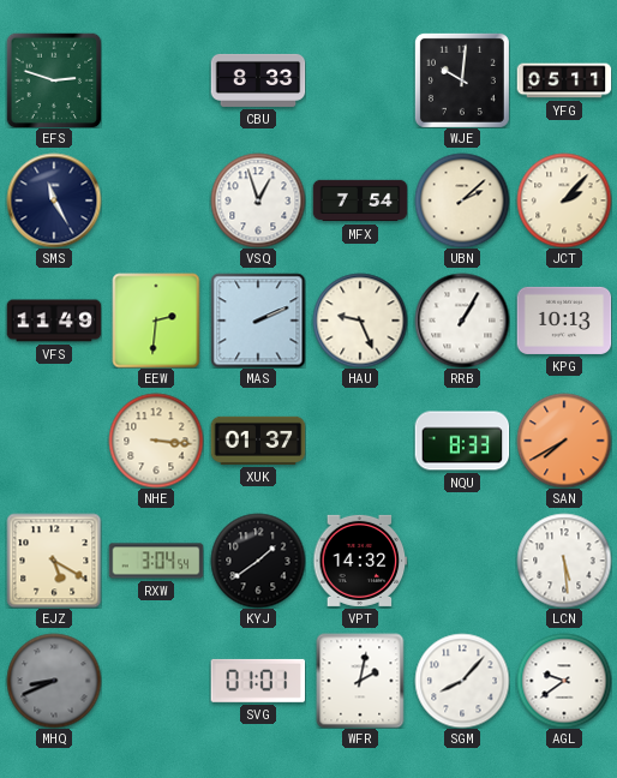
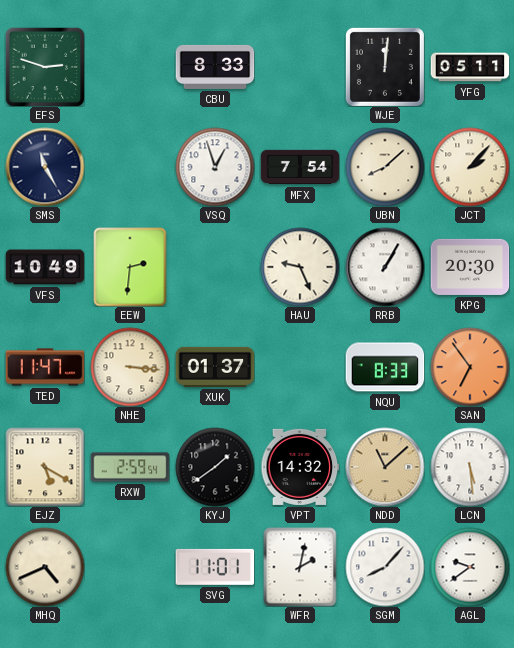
WJE: 10:01 -> 12:01
UBN: 2:08 -> 8:08
VFS: 11:49 -> 10:49
MAS: 2:11 -> none
KPG: 10:13 -> 20:30
TED: none -> 11:47
SAN: 7:40 -> 6:54
RXW: 3:04 -> 2:59
NDD: none -> 11:08
MHQ: 8:41 -> 4:41
MHQ dial: grey -> cream
SVG: 01:01 -> 11:01
